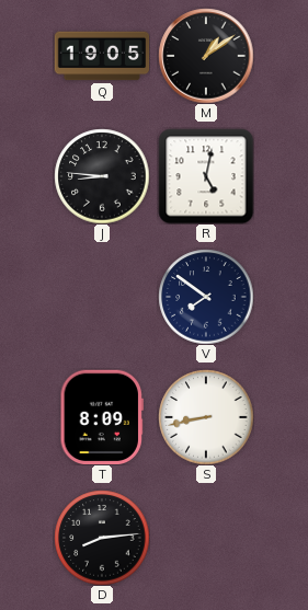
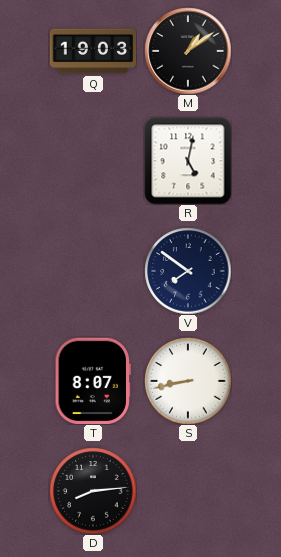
Q: 19:05 -> 19:03
J: 8:46 -> none
T: 8:09 -> 8:07
